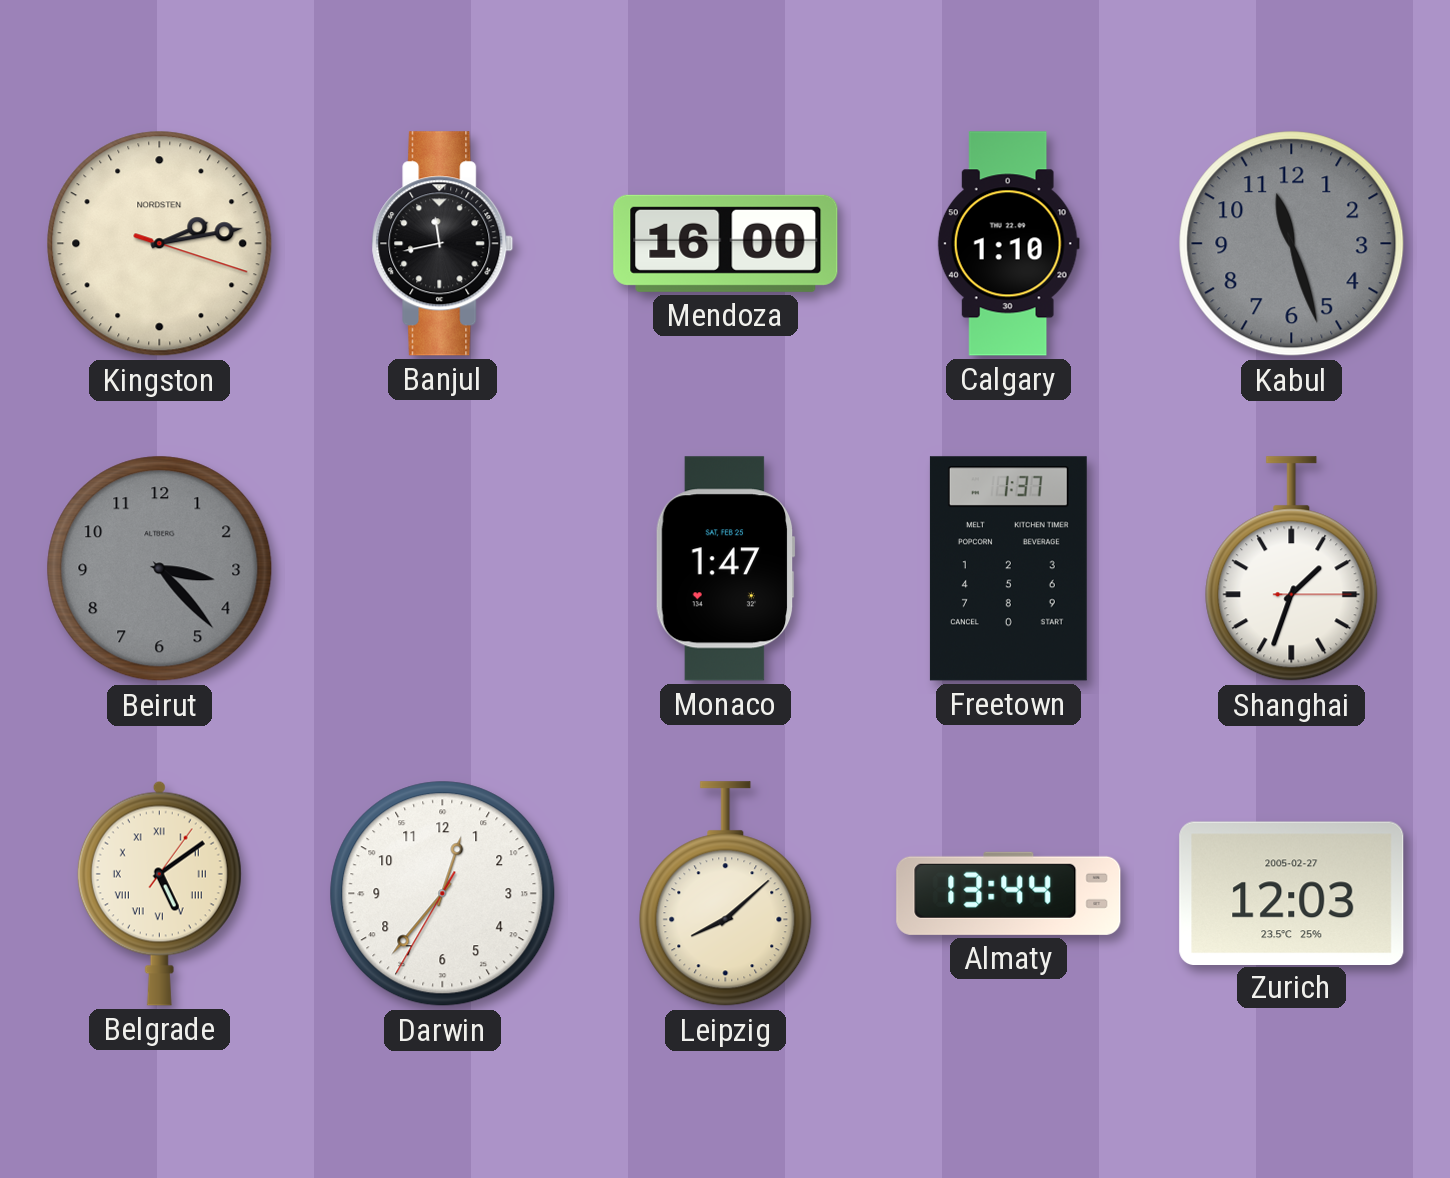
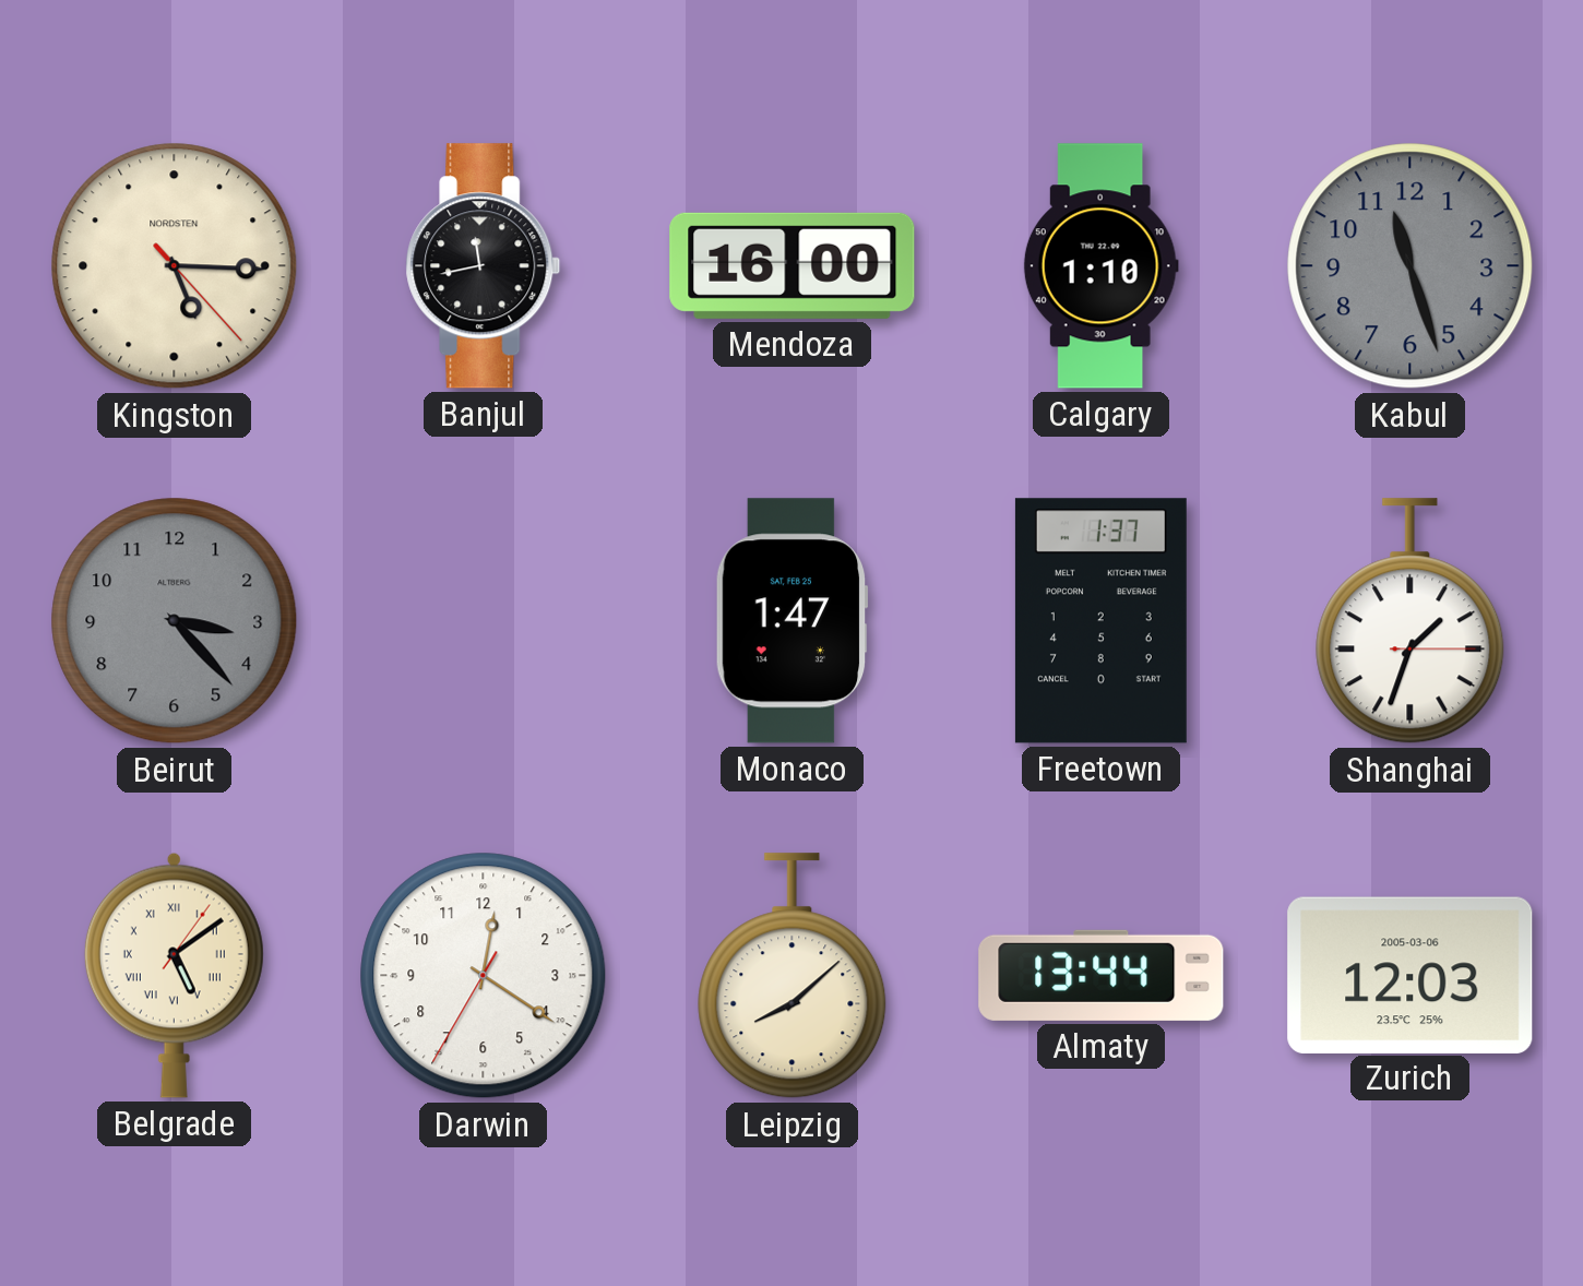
Kingston: 2:13 -> 5:15
Darwin: 12:36 -> 12:20
Zurich date: 2005-02-27 -> 2005-03-06
